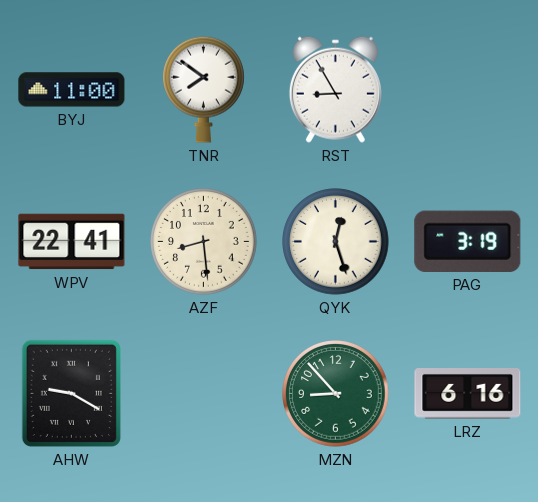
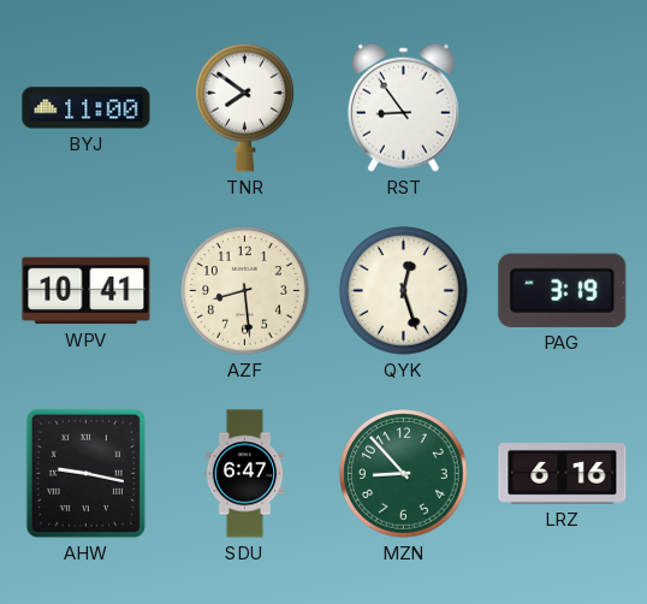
RST: 8:55 -> 8:54
WPV: 22:41 -> 10:41
AHW: 9:20 -> 9:17
SDU: none -> 6:47
